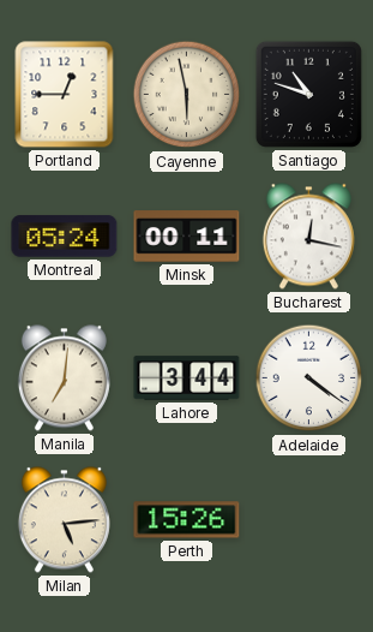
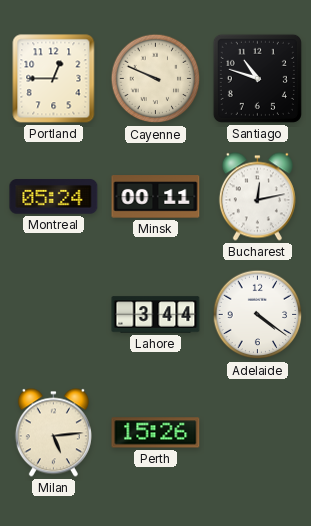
Cayenne: 5:58 -> 9:49
Bucharest: 12:17 -> 12:13
Manila: 7:01 -> none
